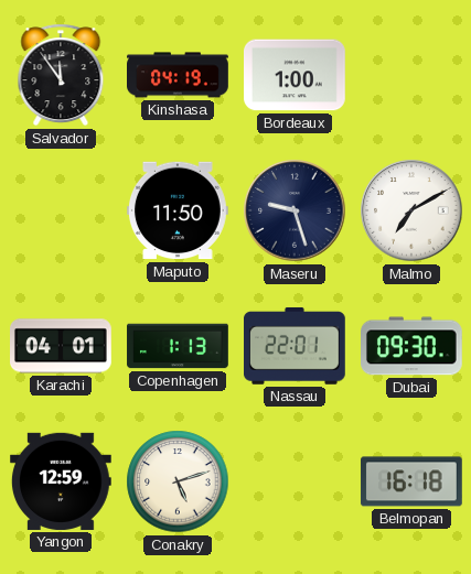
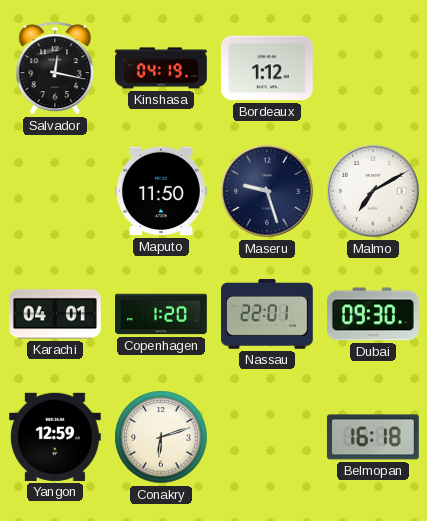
Salvador: 11:54 -> 12:17
Bordeaux: 1:00 -> 1:12
Copenhagen: 1:13 -> 1:20
Conakry: 5:12 -> 6:12
